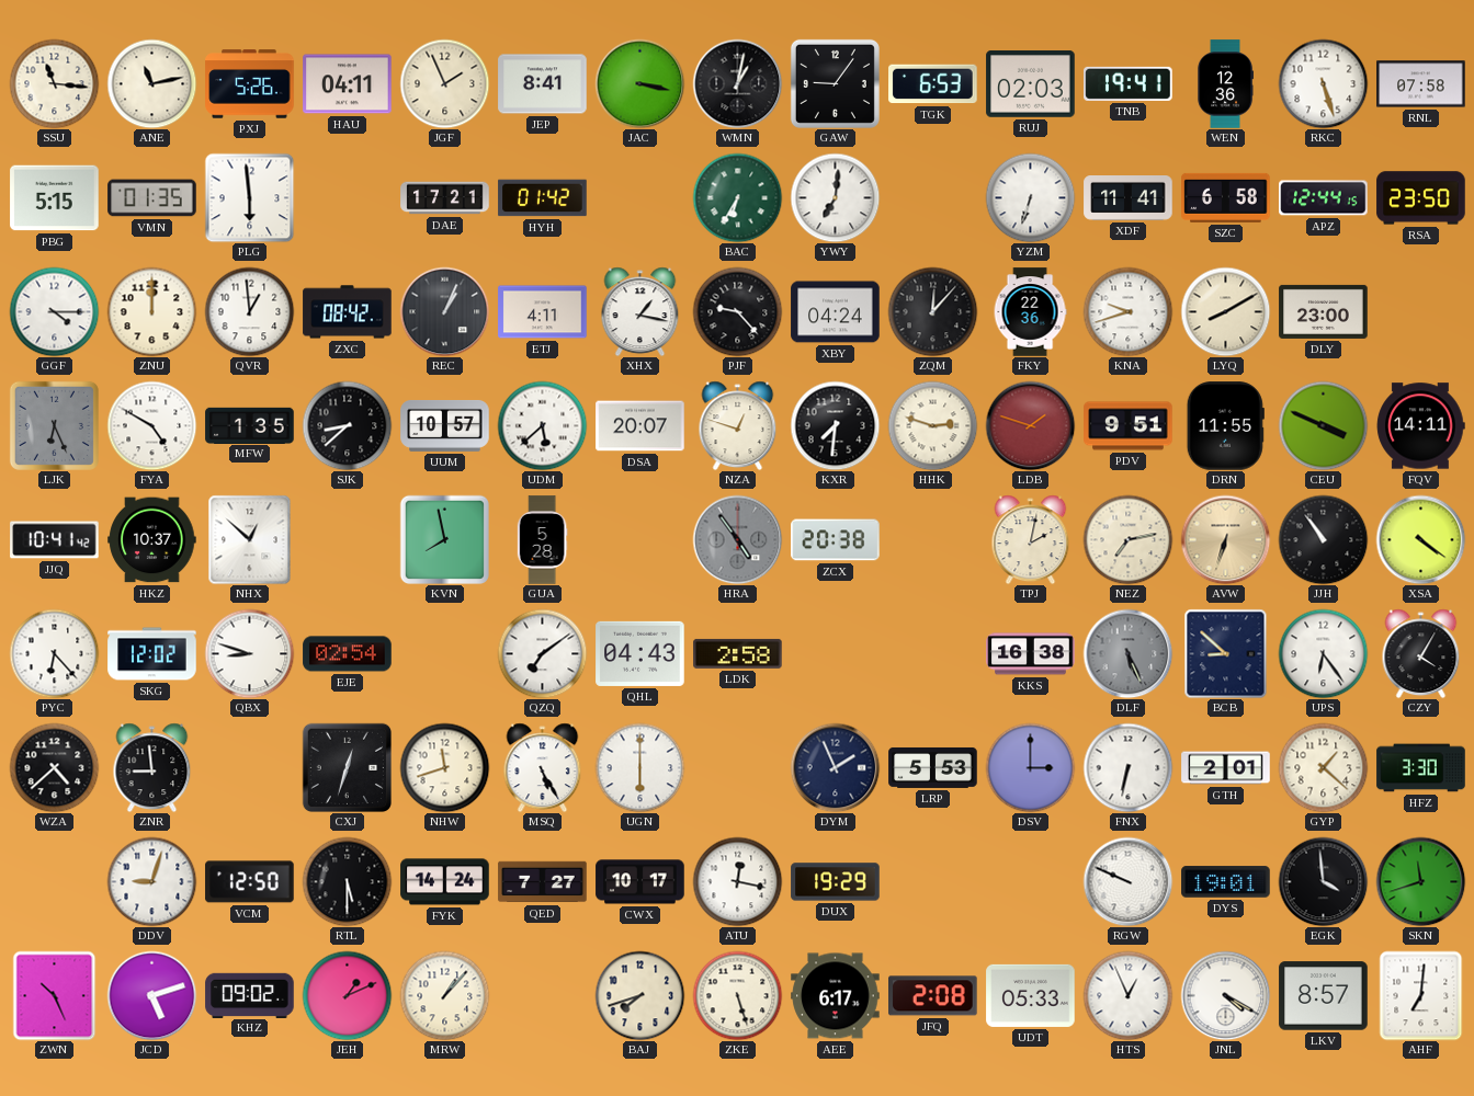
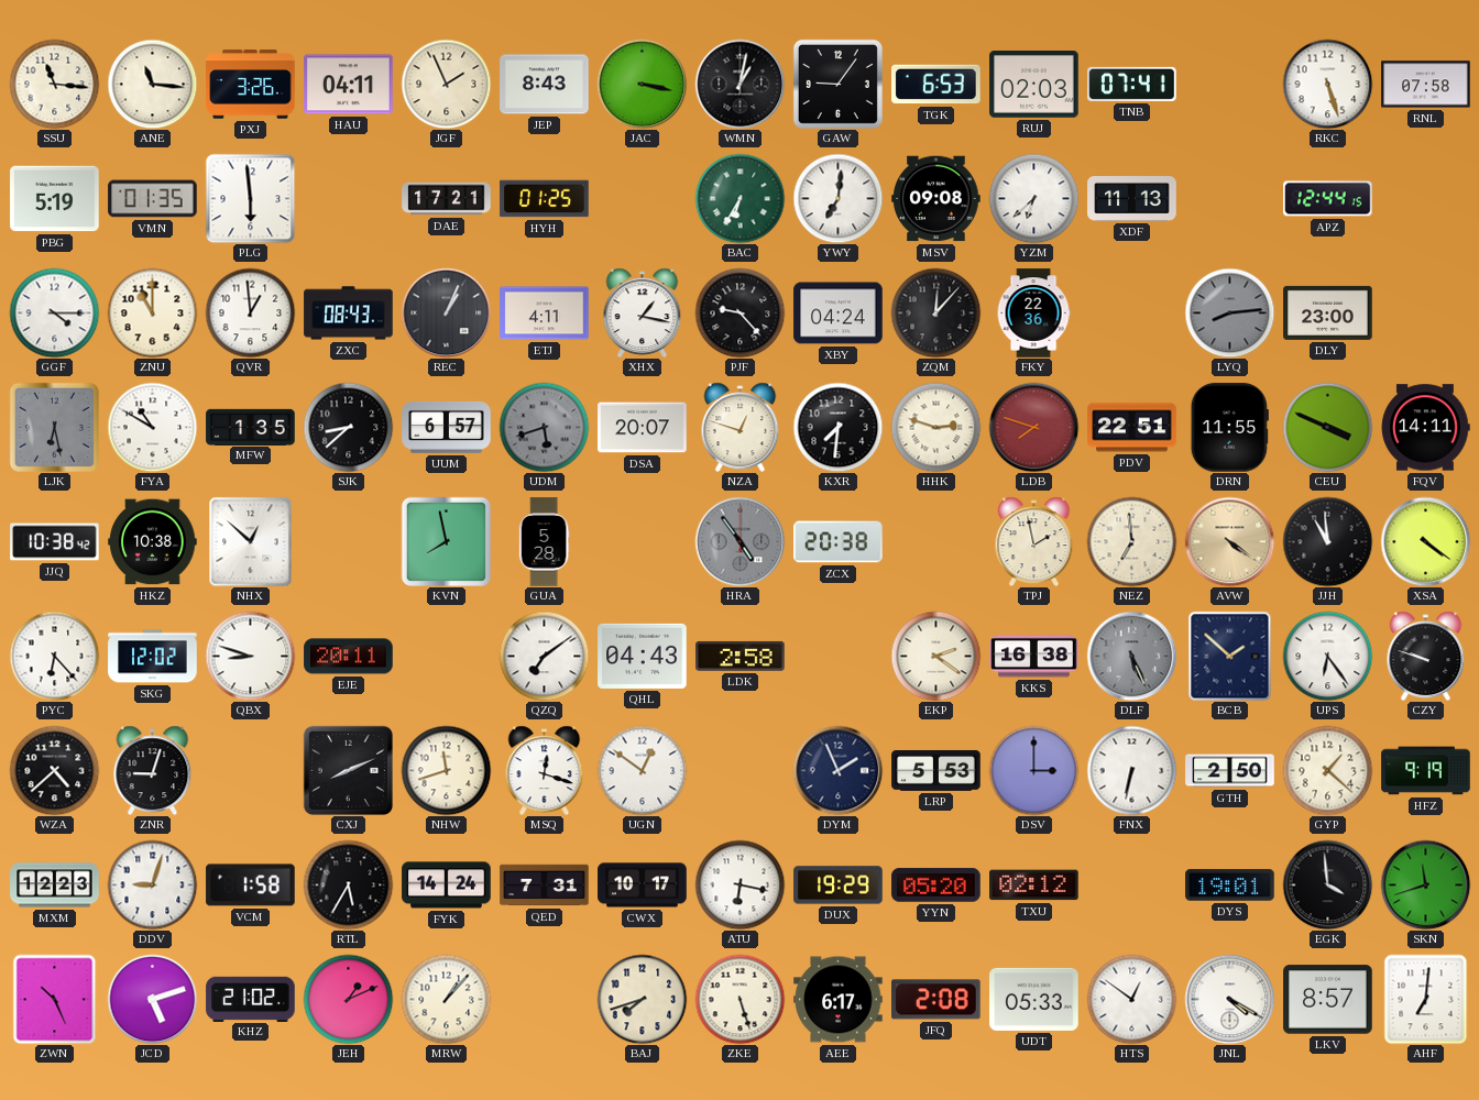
ANE: 11:13 -> 11:16
PXJ: 5:26 -> 3:26
JEP: 8:41 -> 8:43
TNB: 19:41 -> 07:41
WEN: 12:36 -> none
PBG: 5:15 -> 5:19
HYH: 01:42 -> 01:25
MSV: none -> 09:08
YZM: 6:33 -> 6:38
XDF: 11:41 -> 11:13
SZC: 6:58 -> none
RSA: 23:50 -> none
ZNU: 12:00 -> 11:00
ZXC: 08:42 -> 08:43
KNA: 9:42 -> none
LYQ: 8:10 -> 8:14
LYQ dial: cream -> grey
LJK: 6:26 -> 6:28
FYA: 4:50 -> 10:50
UUM: 10:57 -> 6:57
UDM: 5:38 -> 5:42
UDM dial: white -> grey
LDB: 1:48 -> 7:48
PDV: 9:51 -> 22:51
JJQ: 10:41 -> 10:38
HKZ: 10:37 -> 10:38
TPJ: 2:02 -> 1:58
NEZ: 7:13 -> 6:59
AVW: 6:33 -> 4:21
JJH: 10:54 -> 10:59
EJE: 02:54 -> 20:11
EKP: none -> 2:21
BCB: 8:52 -> 1:52
CZY: 4:05 -> 9:48
ZNR: 8:59 -> 9:03
CXJ: 12:33 -> 8:11
MSQ: 5:25 -> 12:18
UGN: 6:00 -> 12:51
GTH: 2:01 -> 2:50
HFZ: 3:30 -> 9:19
MXM: none -> 12:23
VCM: 12:50 -> 1:58
RTL: 5:30 -> 5:35
QED: 7:27 -> 7:31
ATU: 12:17 -> 6:17
YYN: none -> 05:20
TXU: none -> 02:12
RGW: 9:49 -> none
KHZ: 09:02 -> 21:02
HTS: 12:56 -> 12:51
